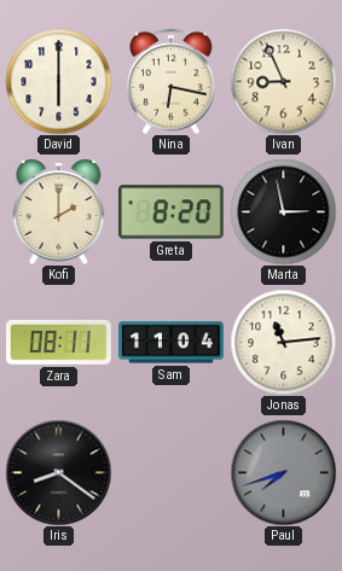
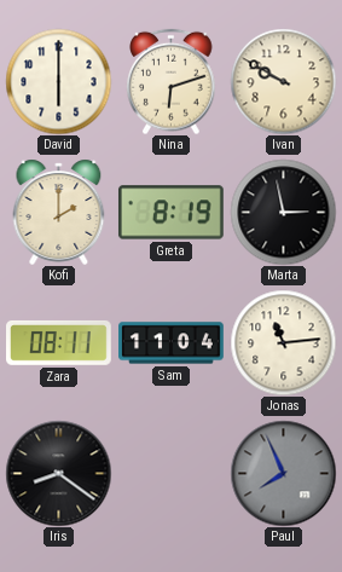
Nina: 6:17 -> 6:12
Ivan: 8:56 -> 9:50
Greta: 8:20 -> 8:19
Paul: 7:42 -> 7:56
